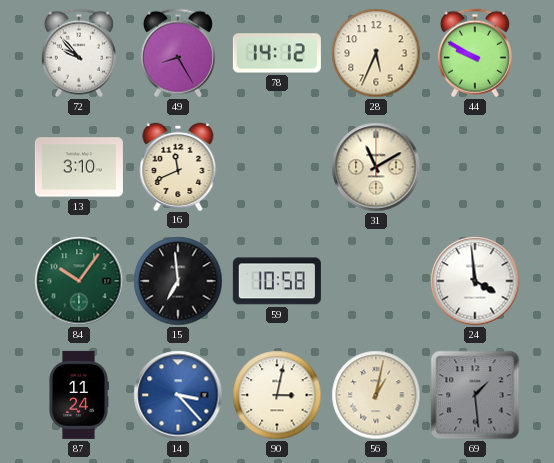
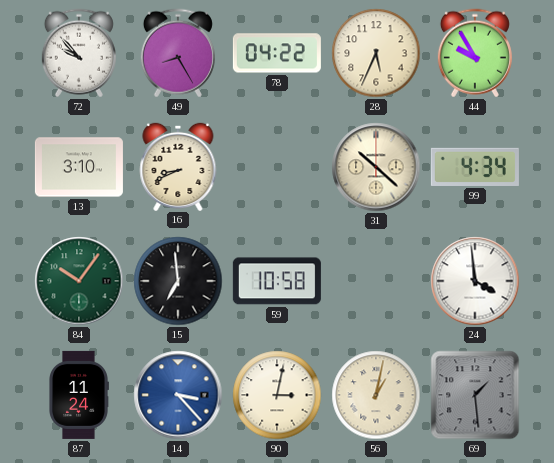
78: 14:12 -> 04:22
44: 9:50 -> 9:55
16: 11:41 -> 8:41
31: 11:10 -> 10:22
99: none -> 4:34
